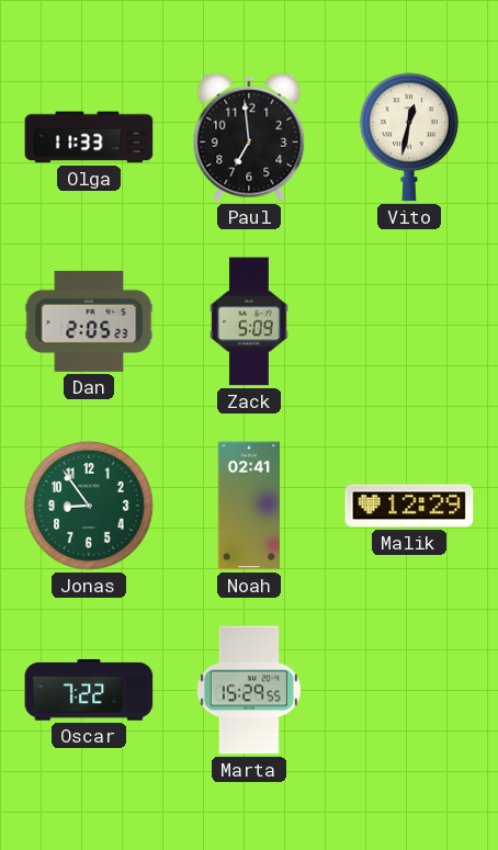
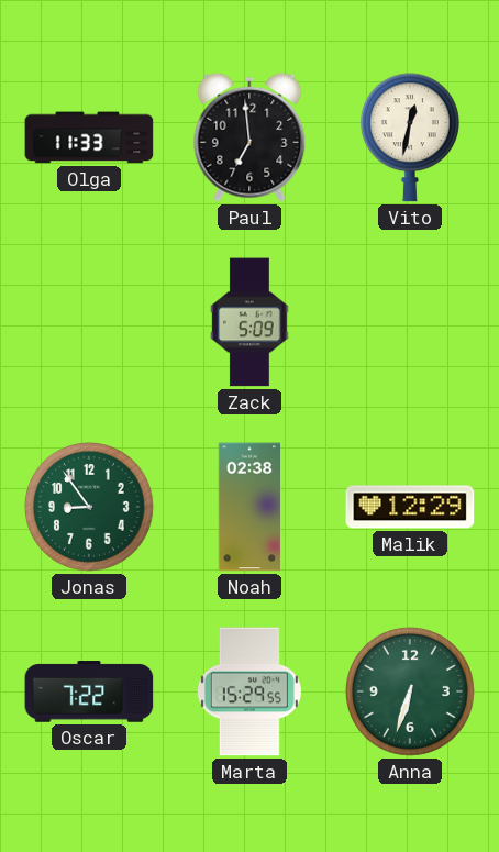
Dan: 2:05 -> none
Noah: 02:41 -> 02:38
Anna: none -> 6:33
